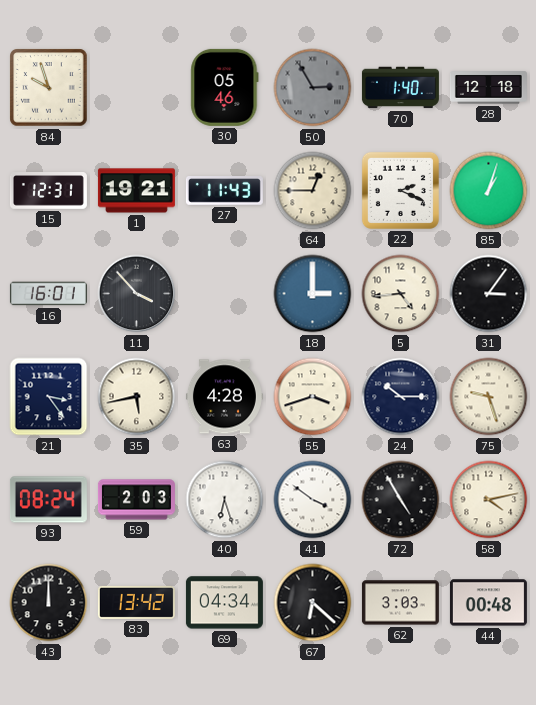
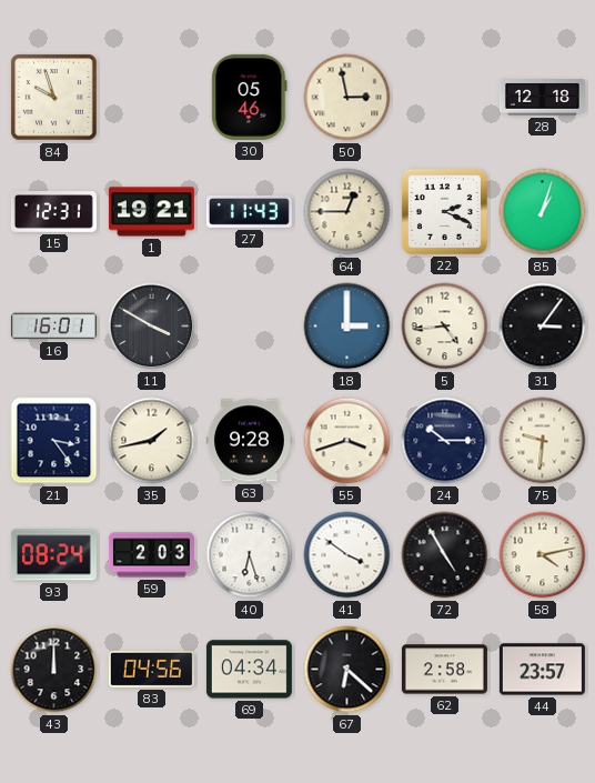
50: 2:55 -> 2:58
50 dial: grey -> cream
70: 1:40 -> none
11: 3:53 -> 3:50
35: 5:43 -> 1:43
63: 4:28 -> 9:28
75: 9:27 -> 9:31
83: 13:42 -> 04:56
62: 3:03 -> 2:58
44: 00:48 -> 23:57
